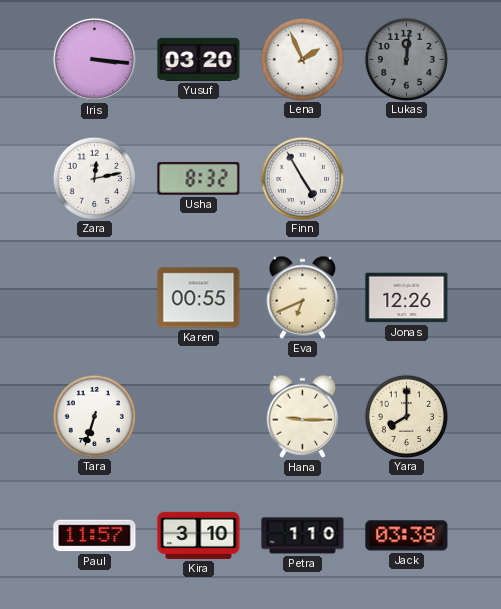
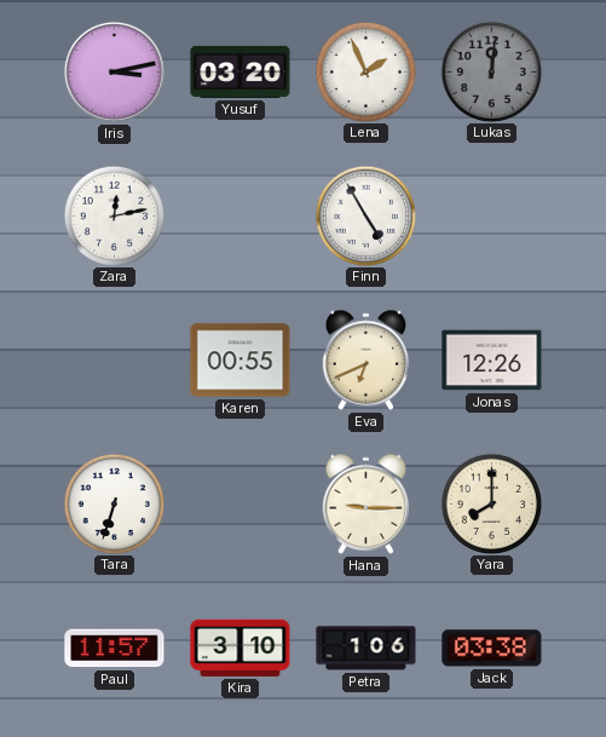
Iris: 3:16 -> 3:13
Usha: 8:32 -> none
Petra: 1:10 -> 1:06
